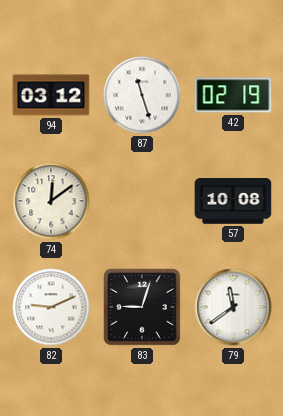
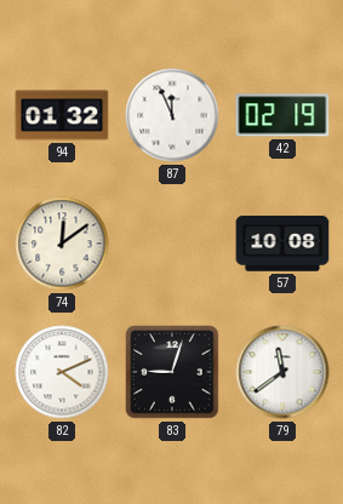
94: 03:12 -> 01:32
87: 11:27 -> 11:56
82: 9:11 -> 4:11
